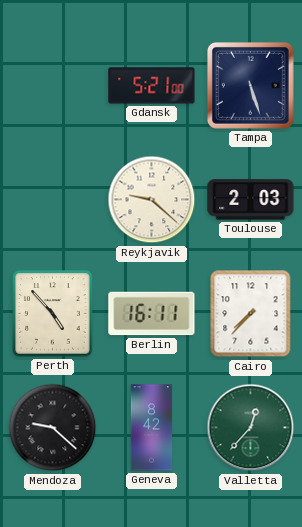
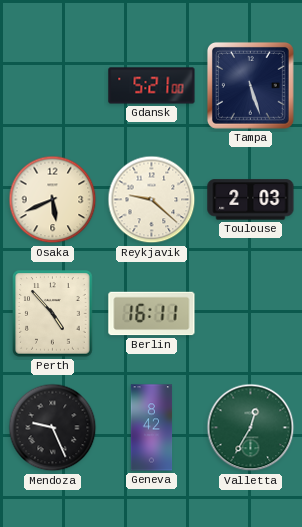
Osaka: none -> 5:41
Cairo: 7:37 -> none
Mendoza: 9:22 -> 9:26
Valletta: 12:37 -> 12:35
